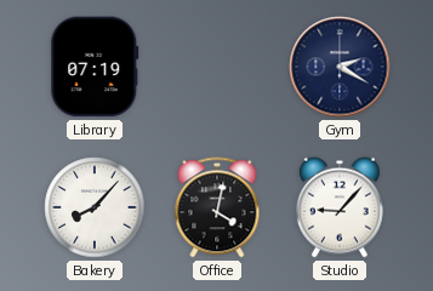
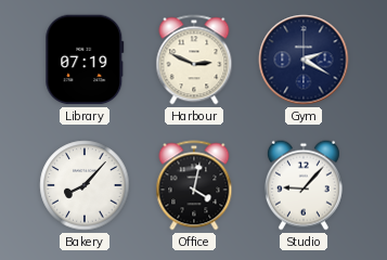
Harbour: none -> 2:49
